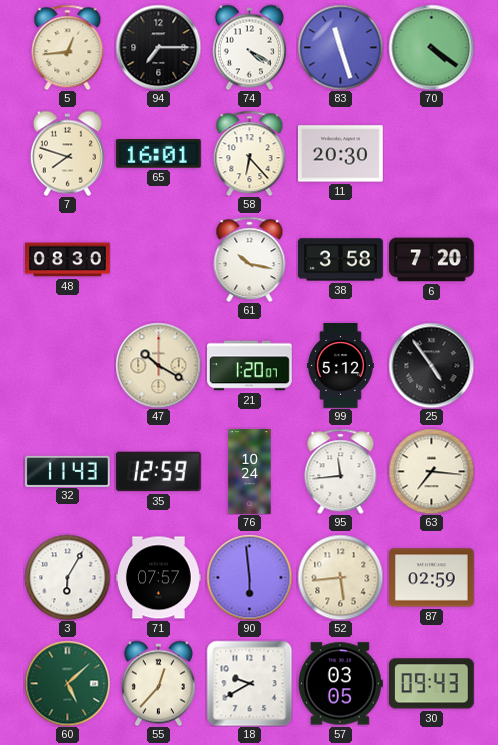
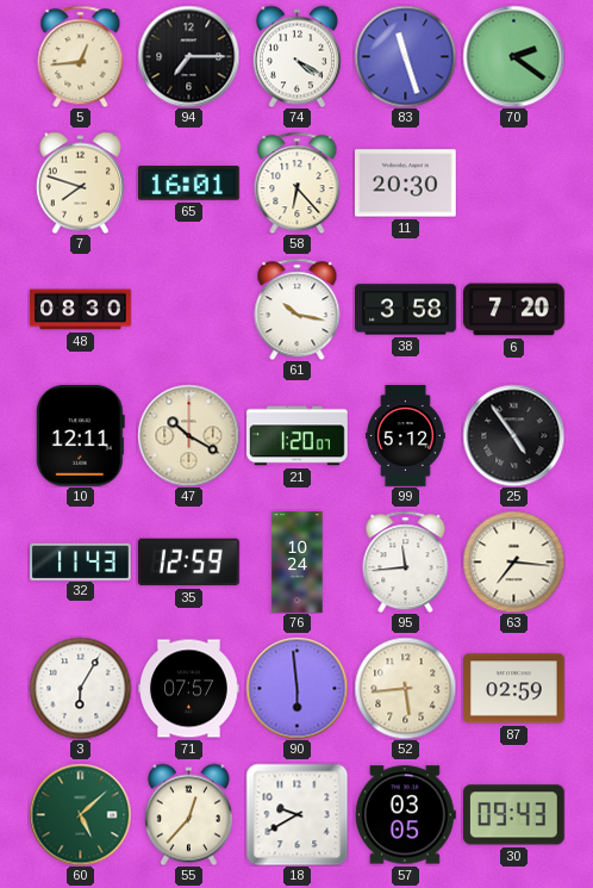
70: 4:21 -> 2:21
10: none -> 12:11
